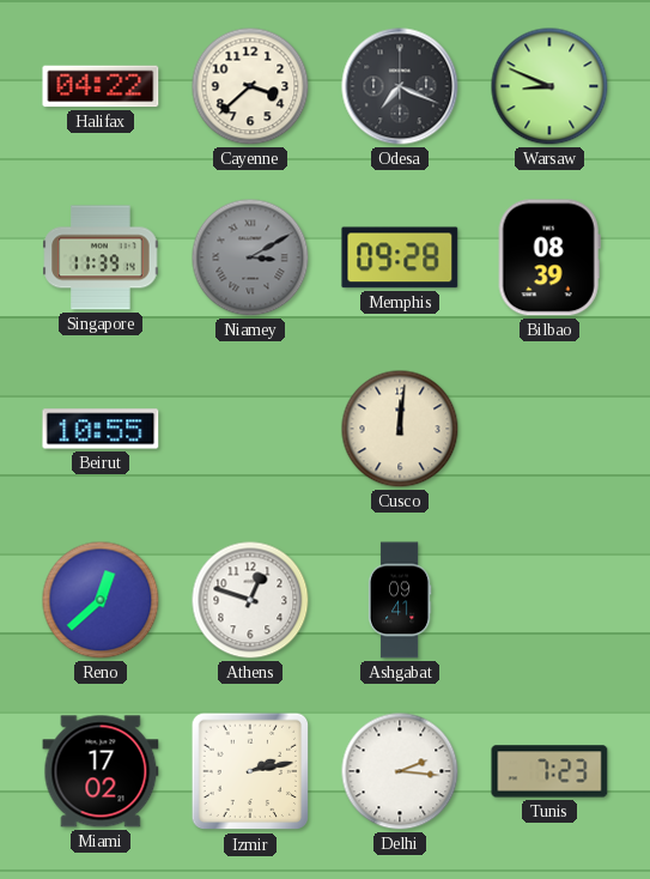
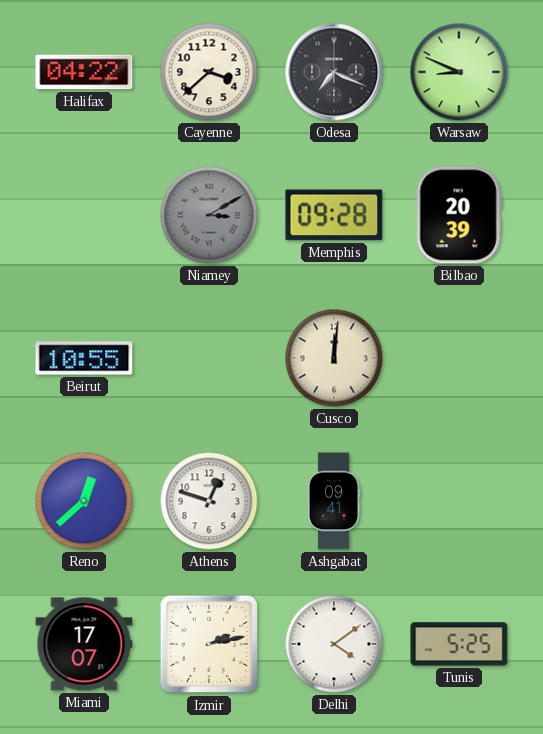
Singapore: 11:39 -> none
Bilbao: 08:39 -> 20:39
Miami: 17:02 -> 17:07
Delhi: 2:16 -> 4:09
Tunis: 7:23 -> 5:25
